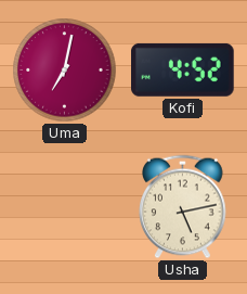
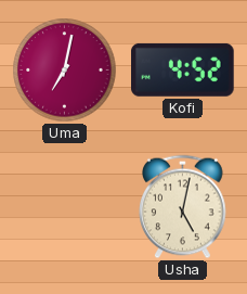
Usha: 5:13 -> 5:02
